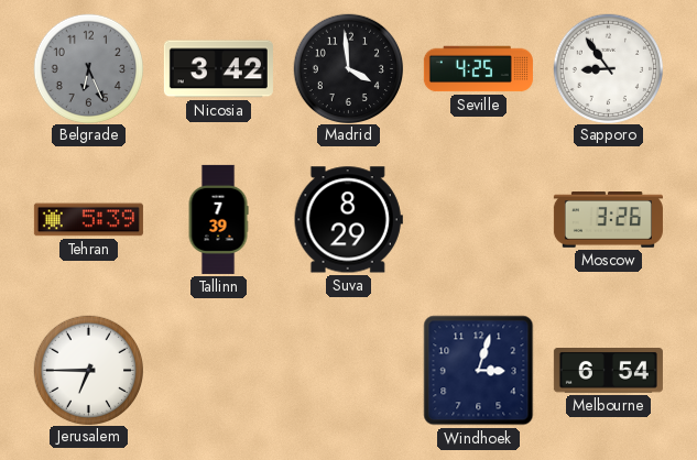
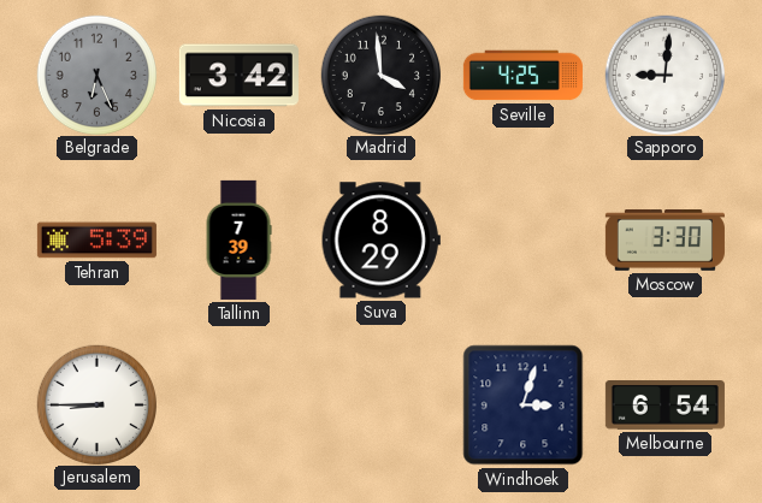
Sapporo: 8:54 -> 9:01
Moscow: 3:26 -> 3:30
Jerusalem: 6:45 -> 8:45
